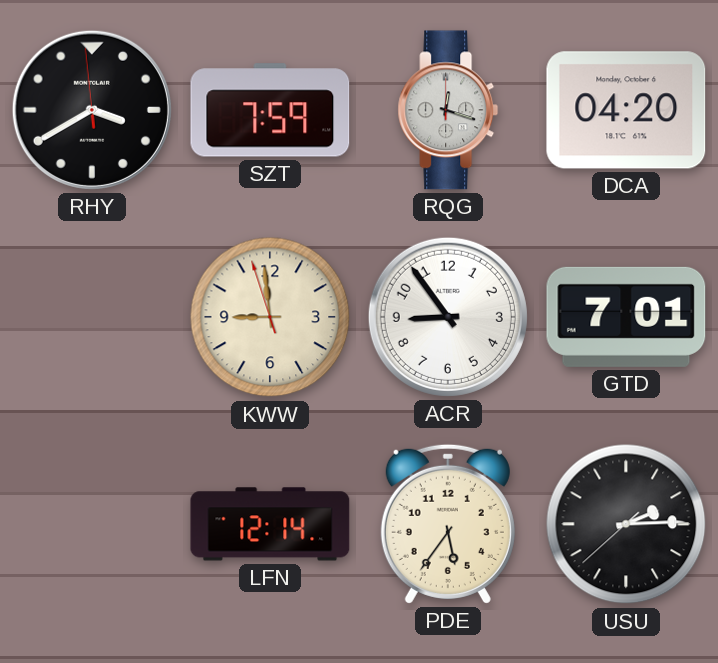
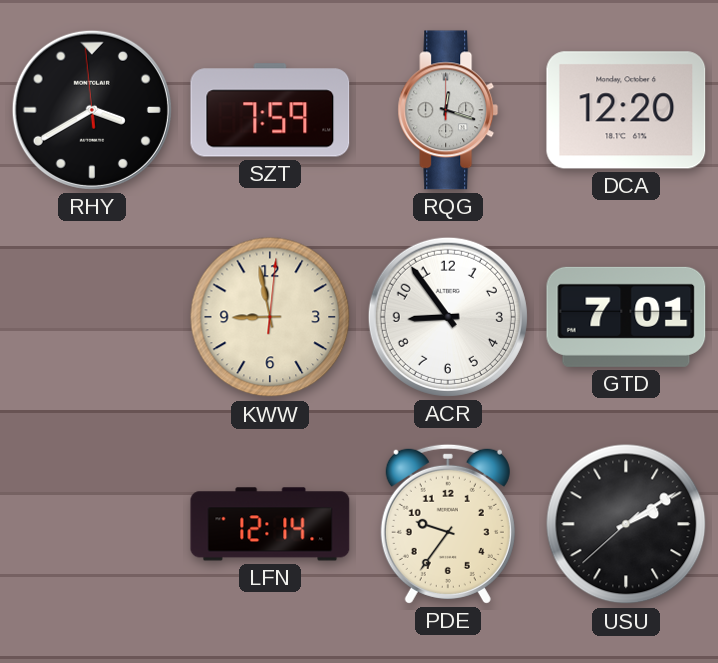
DCA: 04:20 -> 12:20
KWW: 8:58:57 -> 8:58:01
PDE: 5:36 -> 9:36
USU: 2:14 -> 2:09
